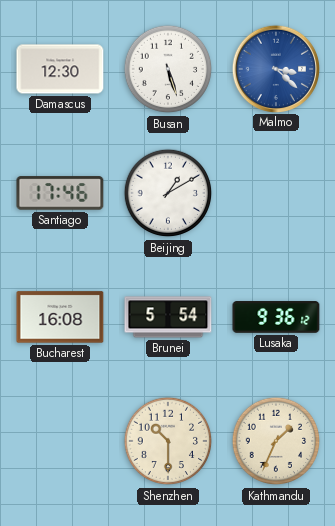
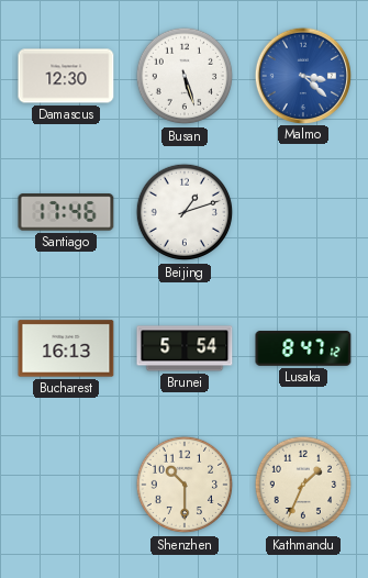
Beijing: 1:10 -> 1:12
Bucharest: 16:08 -> 16:13
Lusaka: 9:36 -> 8:47
